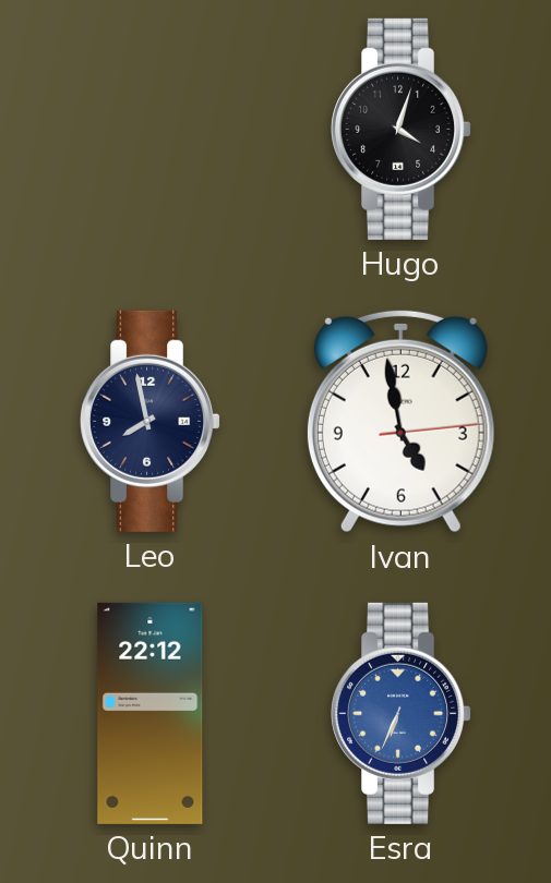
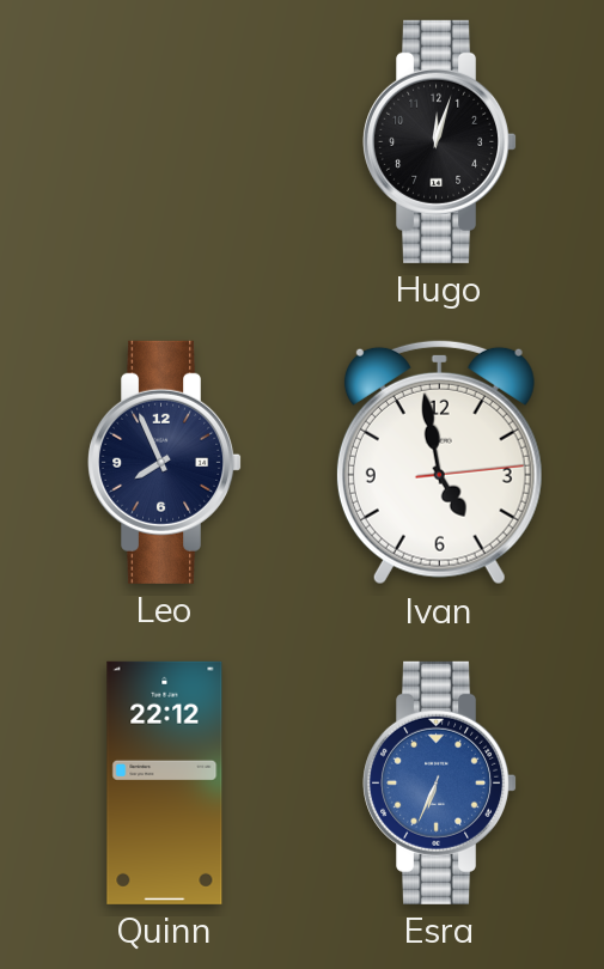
Hugo: 4:03 -> 12:03
Leo: 7:58 -> 7:56
